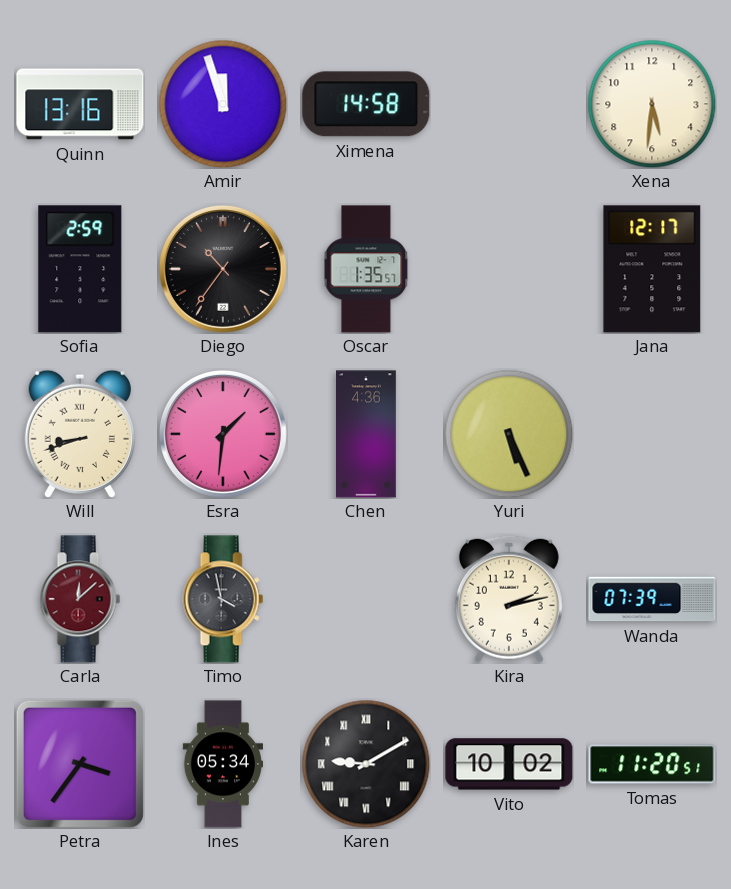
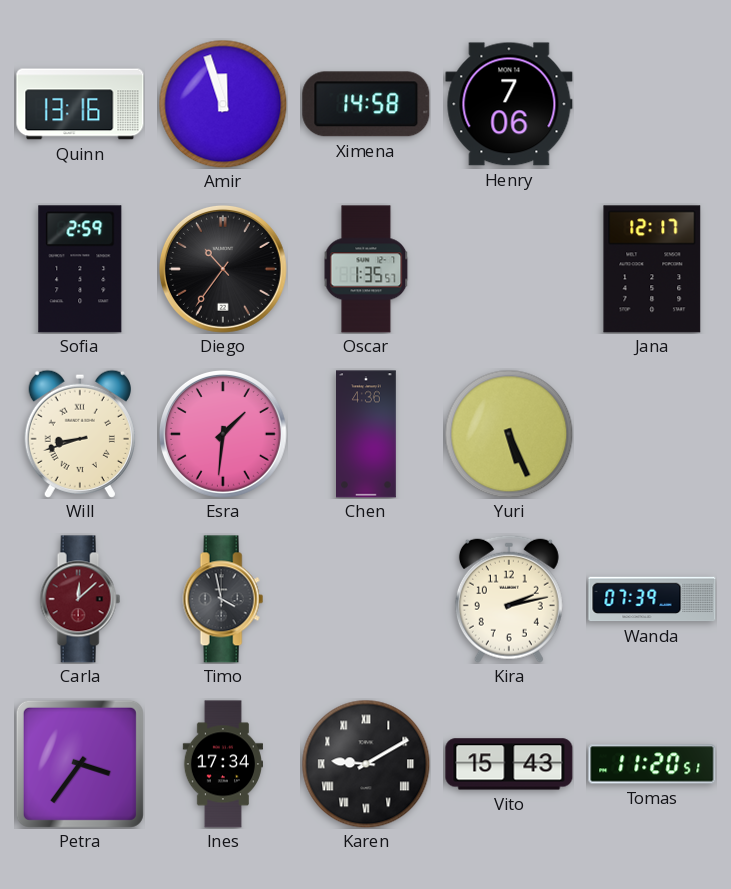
Henry: none -> 7:06
Xena: 5:31 -> none
Ines: 05:34 -> 17:34
Vito: 10:02 -> 15:43
